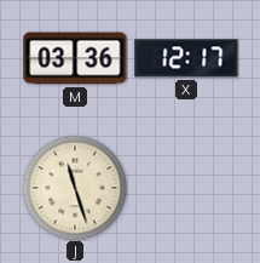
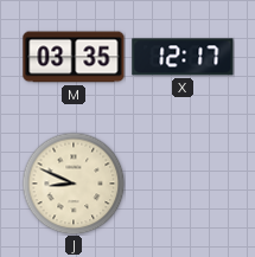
M: 03:36 -> 03:35
J: 11:27 -> 8:49
